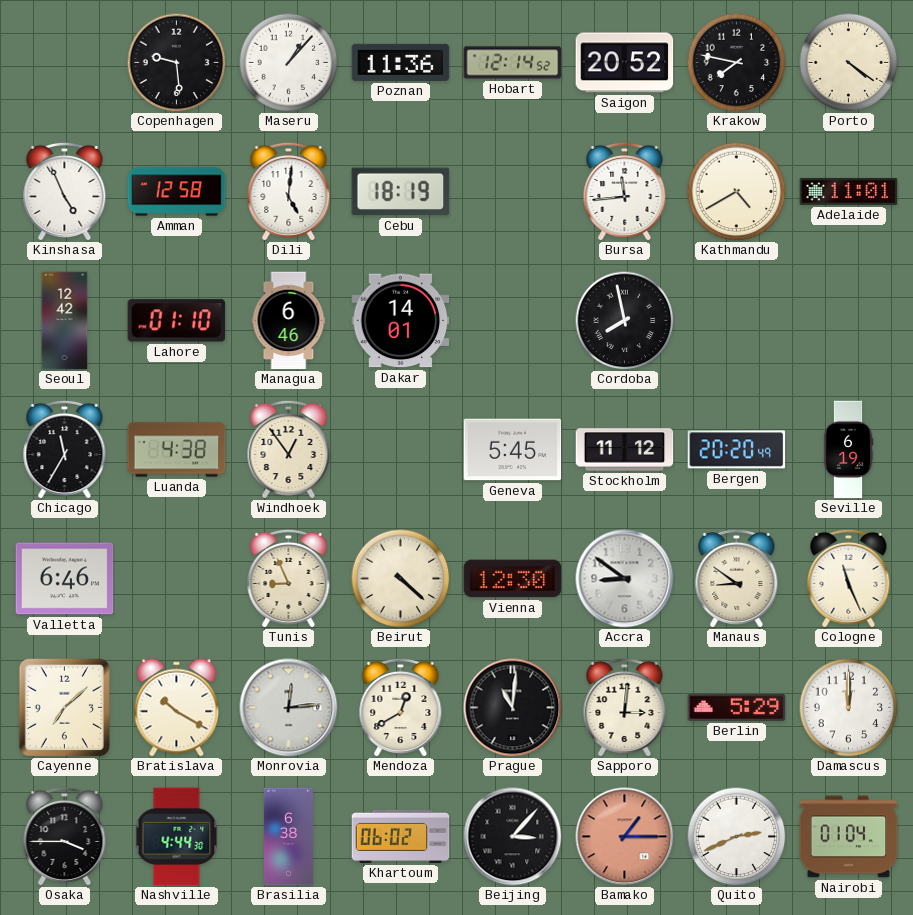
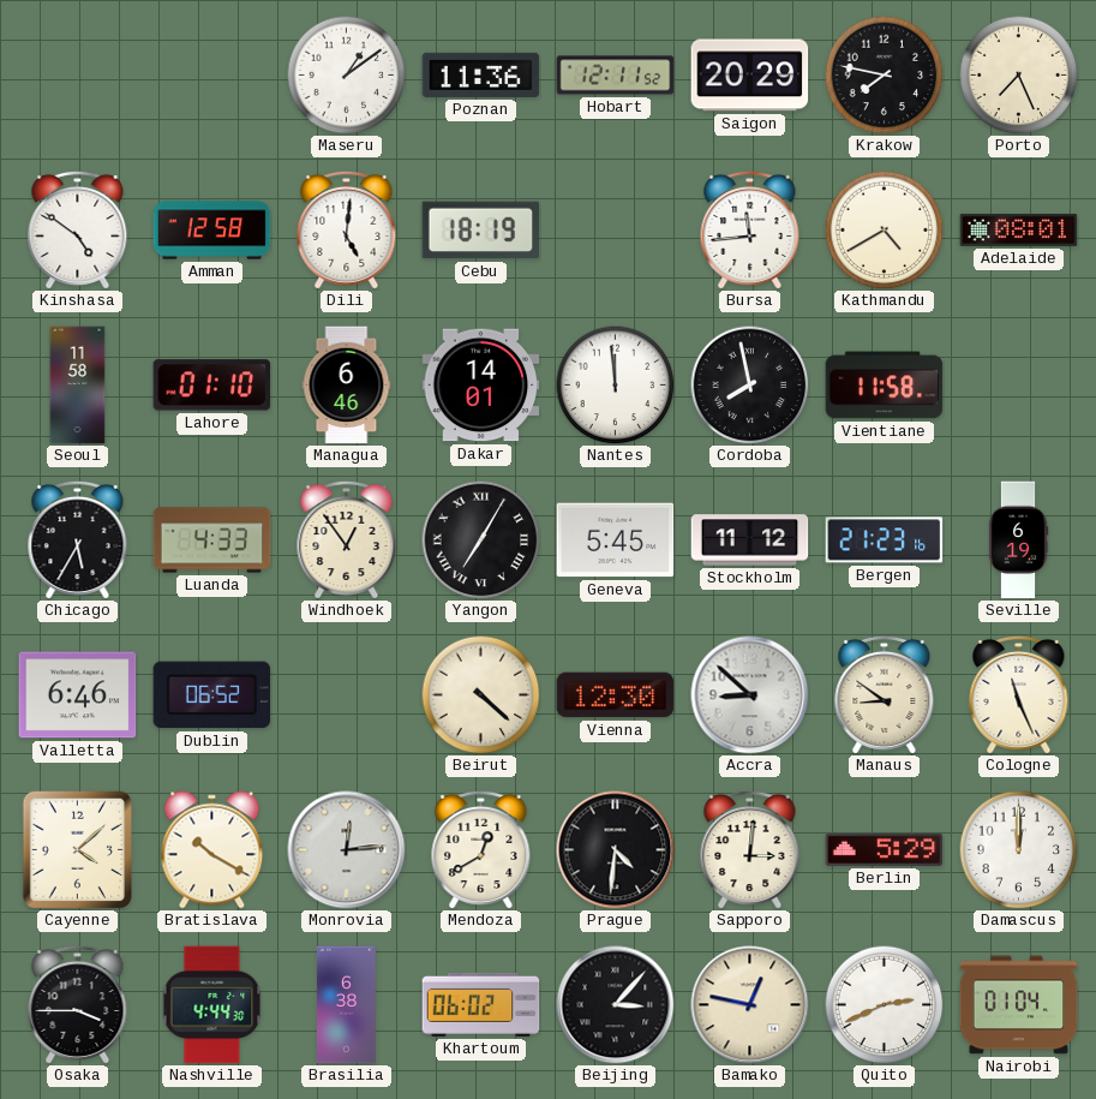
Copenhagen: 9:29 -> none
Maseru: 1:07 -> 1:09
Hobart: 12:14 -> 12:11
Saigon: 20:52 -> 20:29
Porto: 4:21 -> 7:26
Kinshasa: 4:56 -> 4:51
Adelaide: 11:01 -> 08:01
Seoul: 12:42 -> 11:58
Nantes: none -> 11:59
Vientiane: none -> 11:58
Chicago: 11:35 -> 5:35
Luanda: 4:38 -> 4:33
Yangon: none -> 7:05
Bergen: 20:20 -> 21:23
Dublin: none -> 06:52
Tunis: 8:56 -> none
Accra: 8:51 -> 8:52
Cayenne: 7:08 -> 4:08
Prague: 11:01 -> 4:31
Bamako: 1:15 -> 12:47
Bamako dial: salmon -> cream
